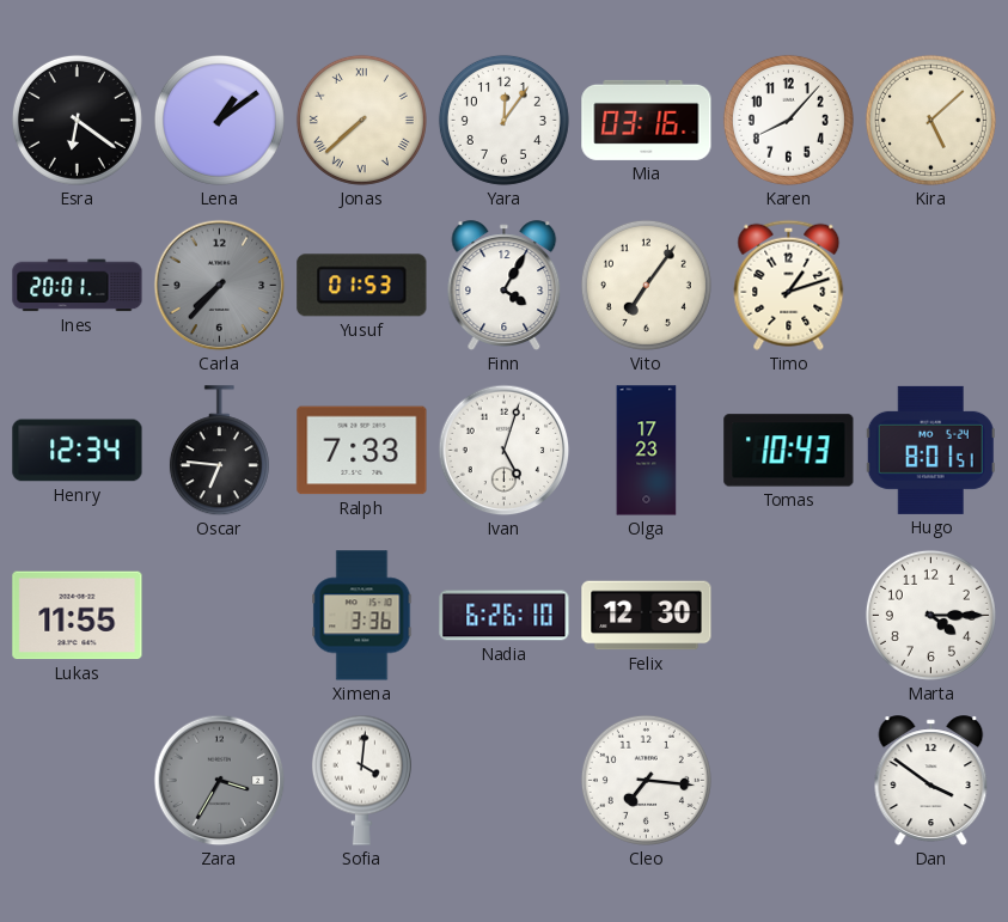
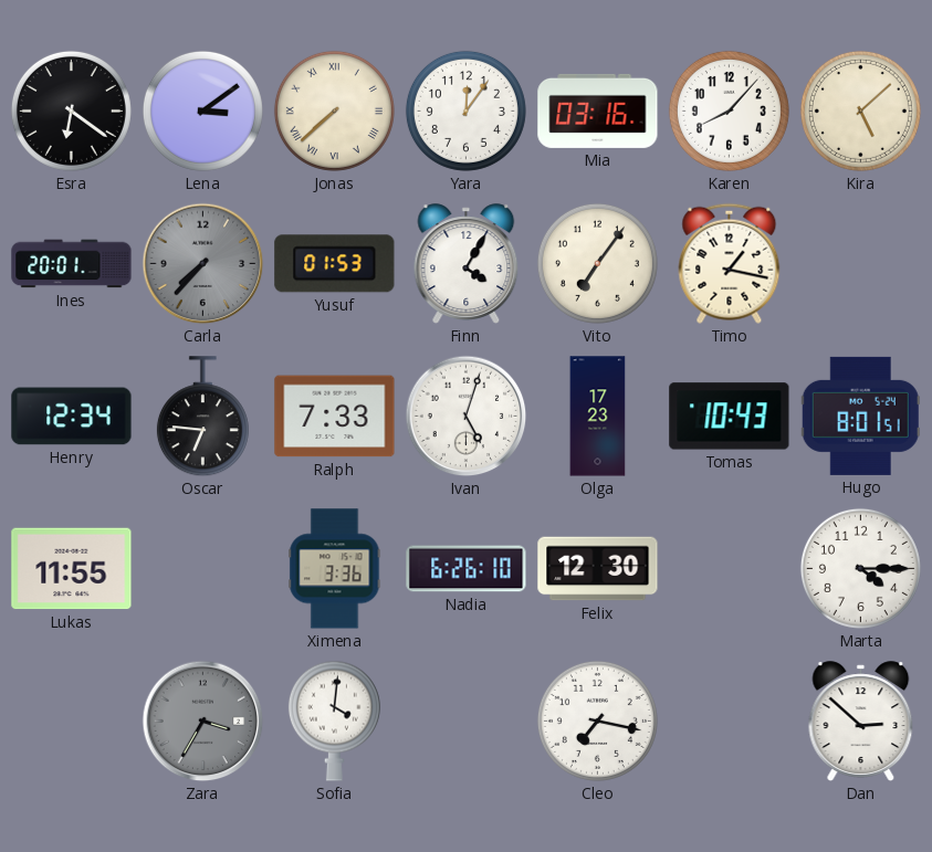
Lena: 1:09 -> 3:09
Timo: 1:12 -> 1:17
Cleo: 7:16 -> 7:17
Dan: 3:51 -> 2:52
